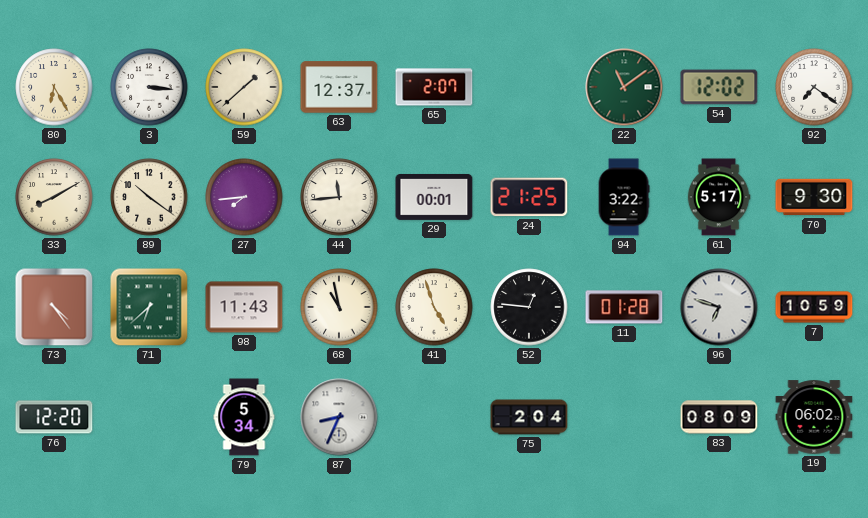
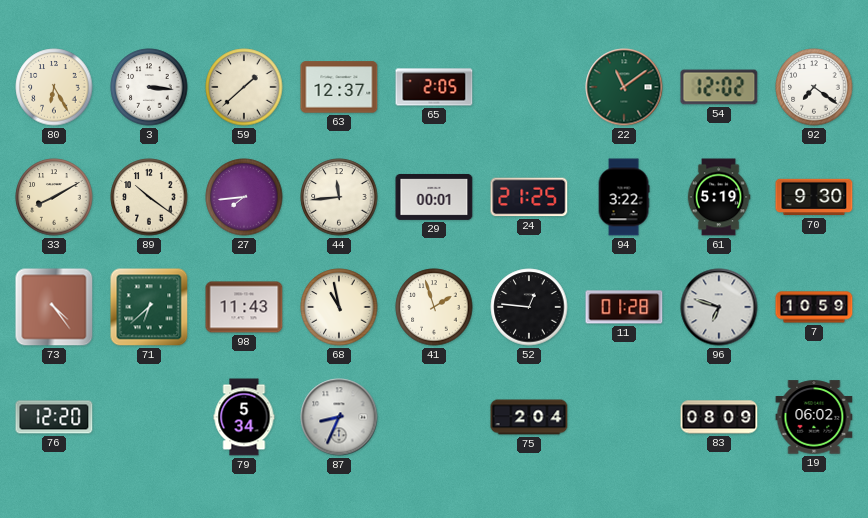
65: 2:07 -> 2:05
61: 5:17 -> 5:19
41: 4:57 -> 1:57
